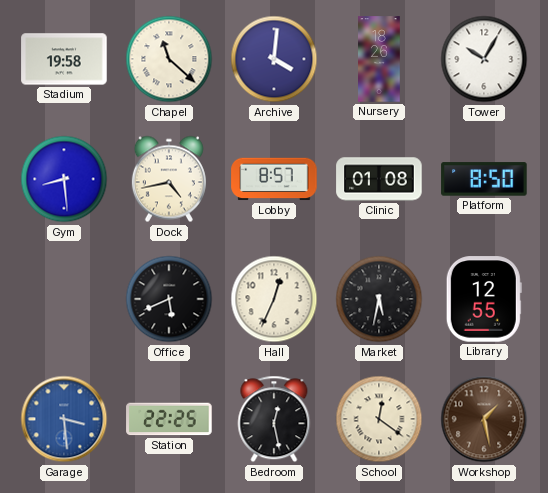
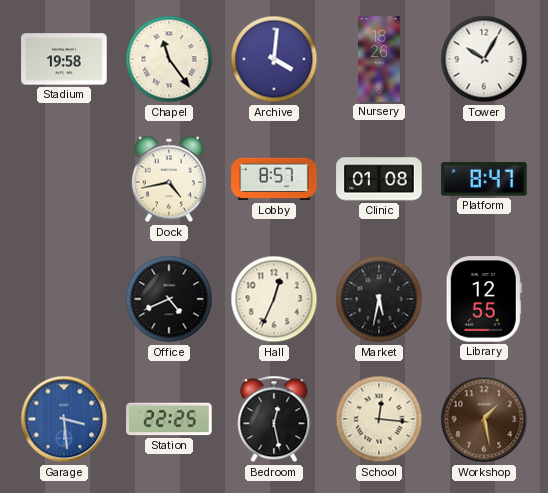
Chapel: 11:22 -> 11:24
Gym: 8:29 -> none
Platform: 8:50 -> 8:47
Office: 5:41 -> 4:41
School: 12:21 -> 12:16
